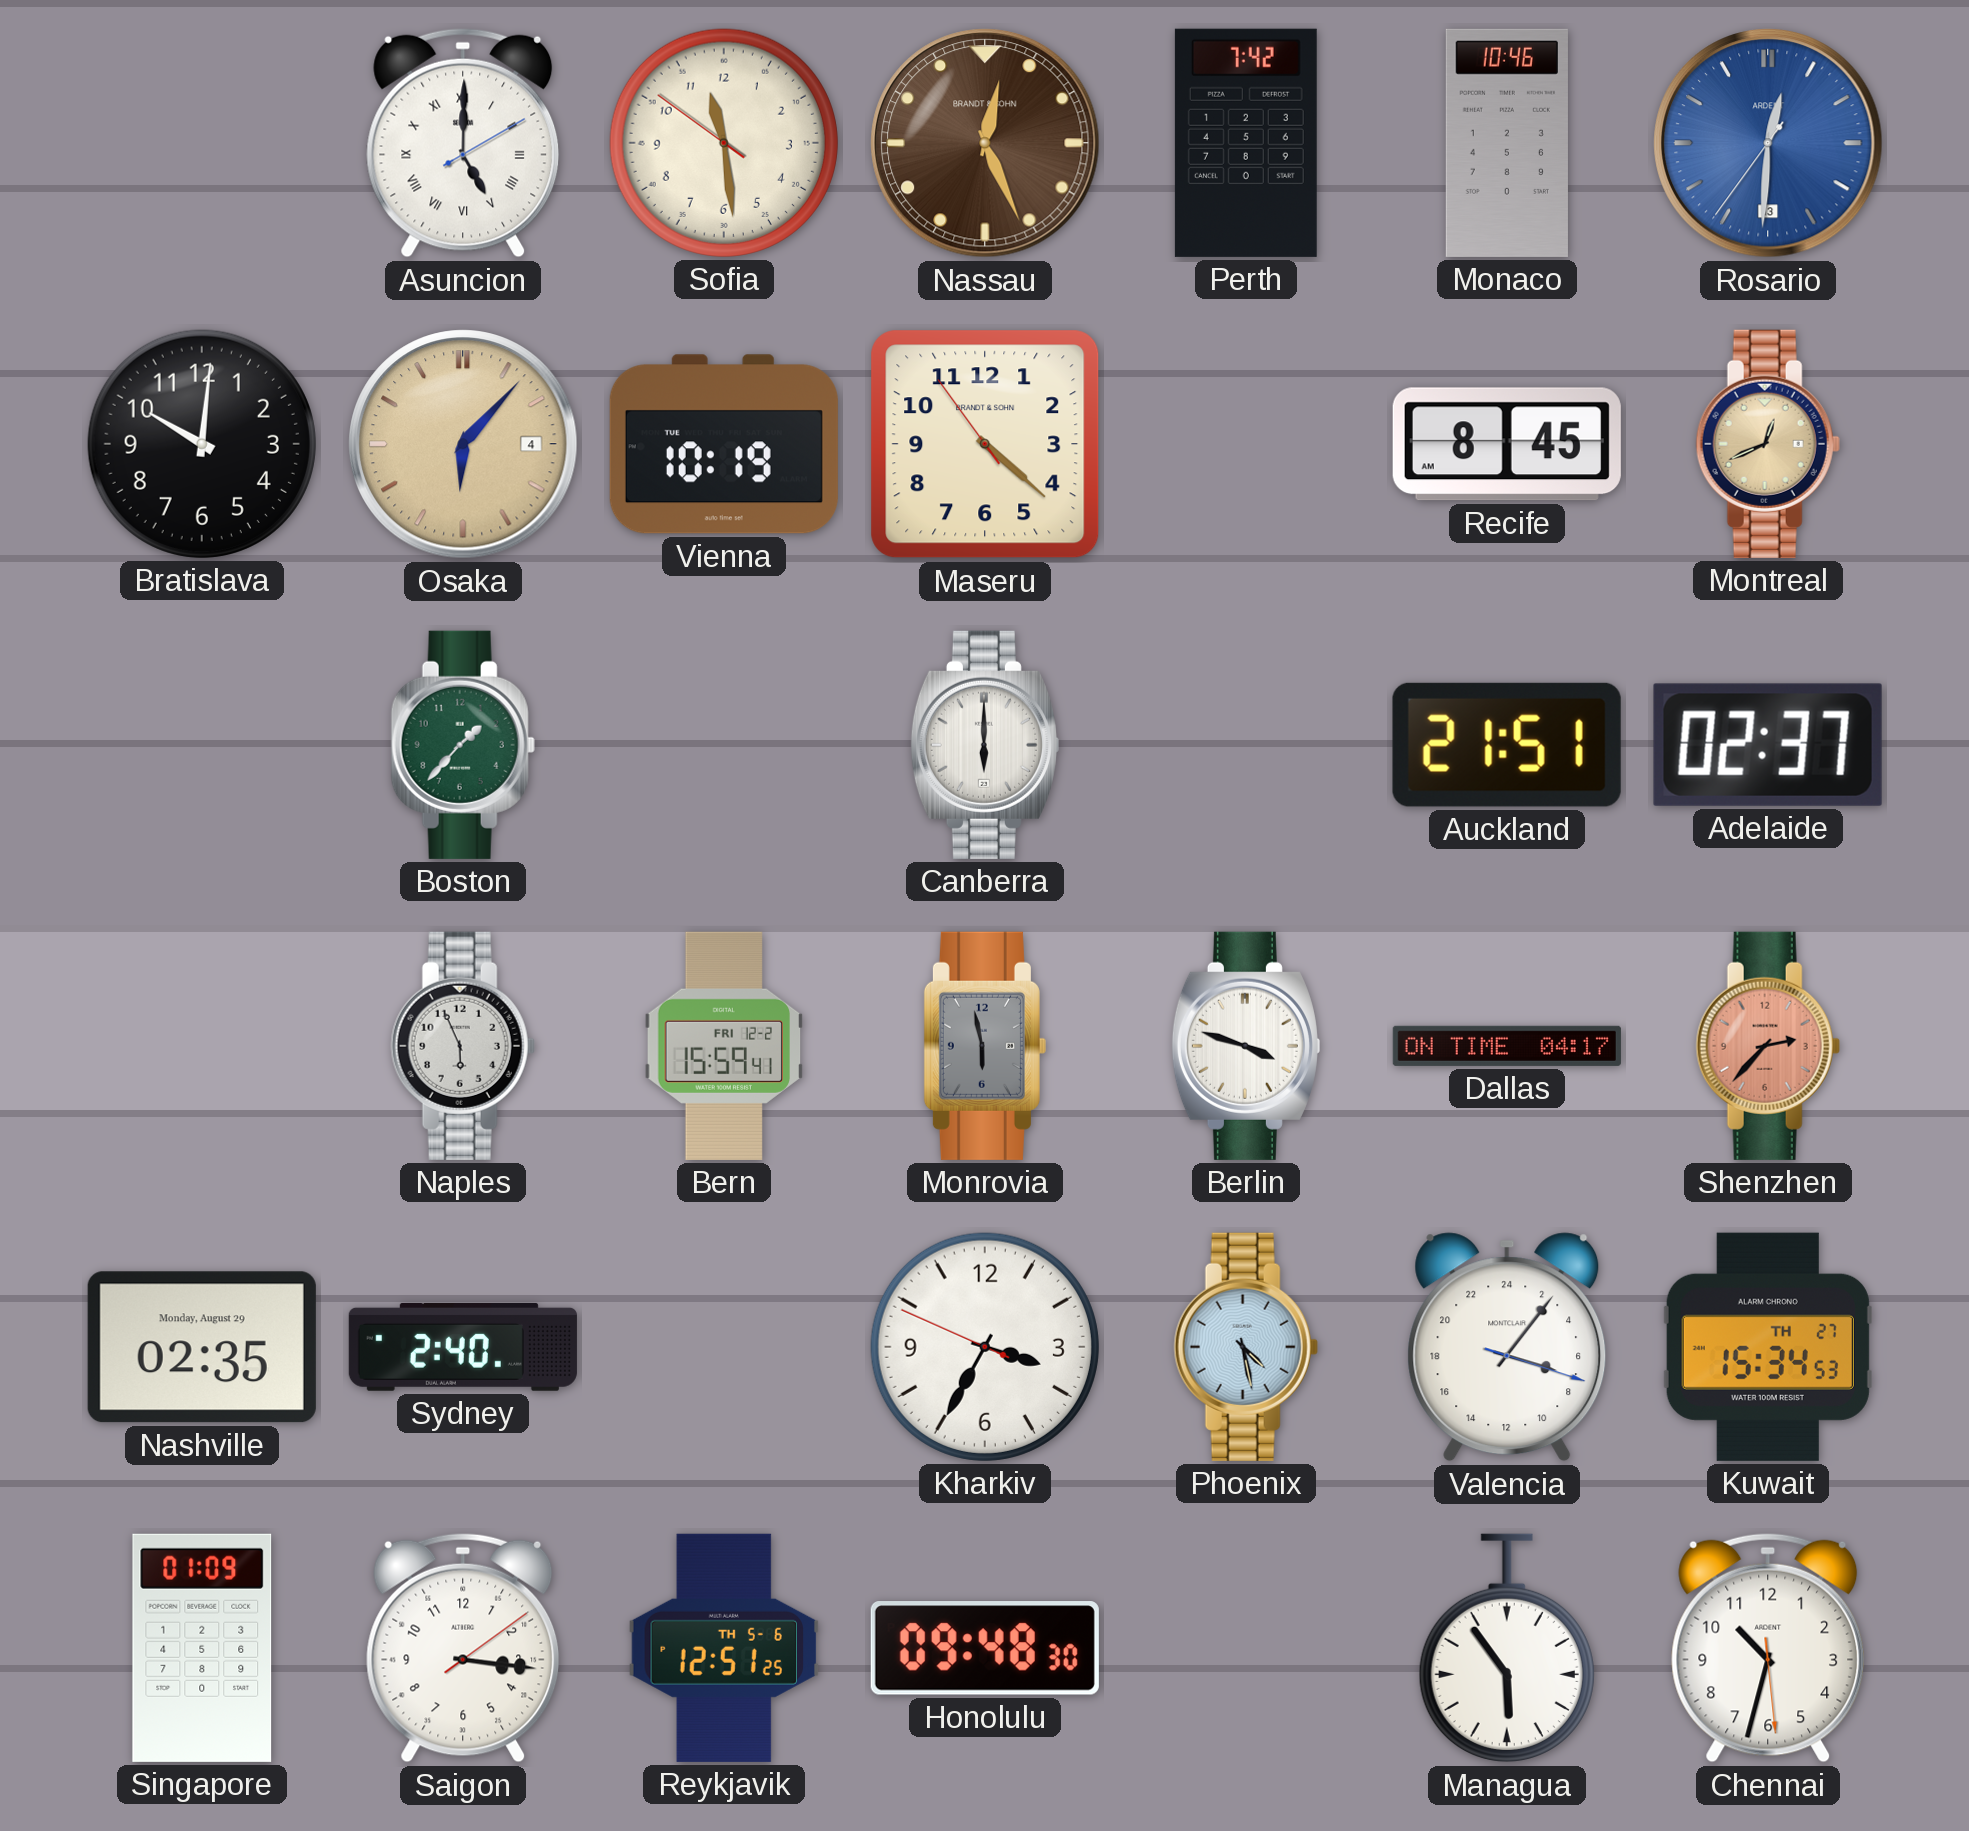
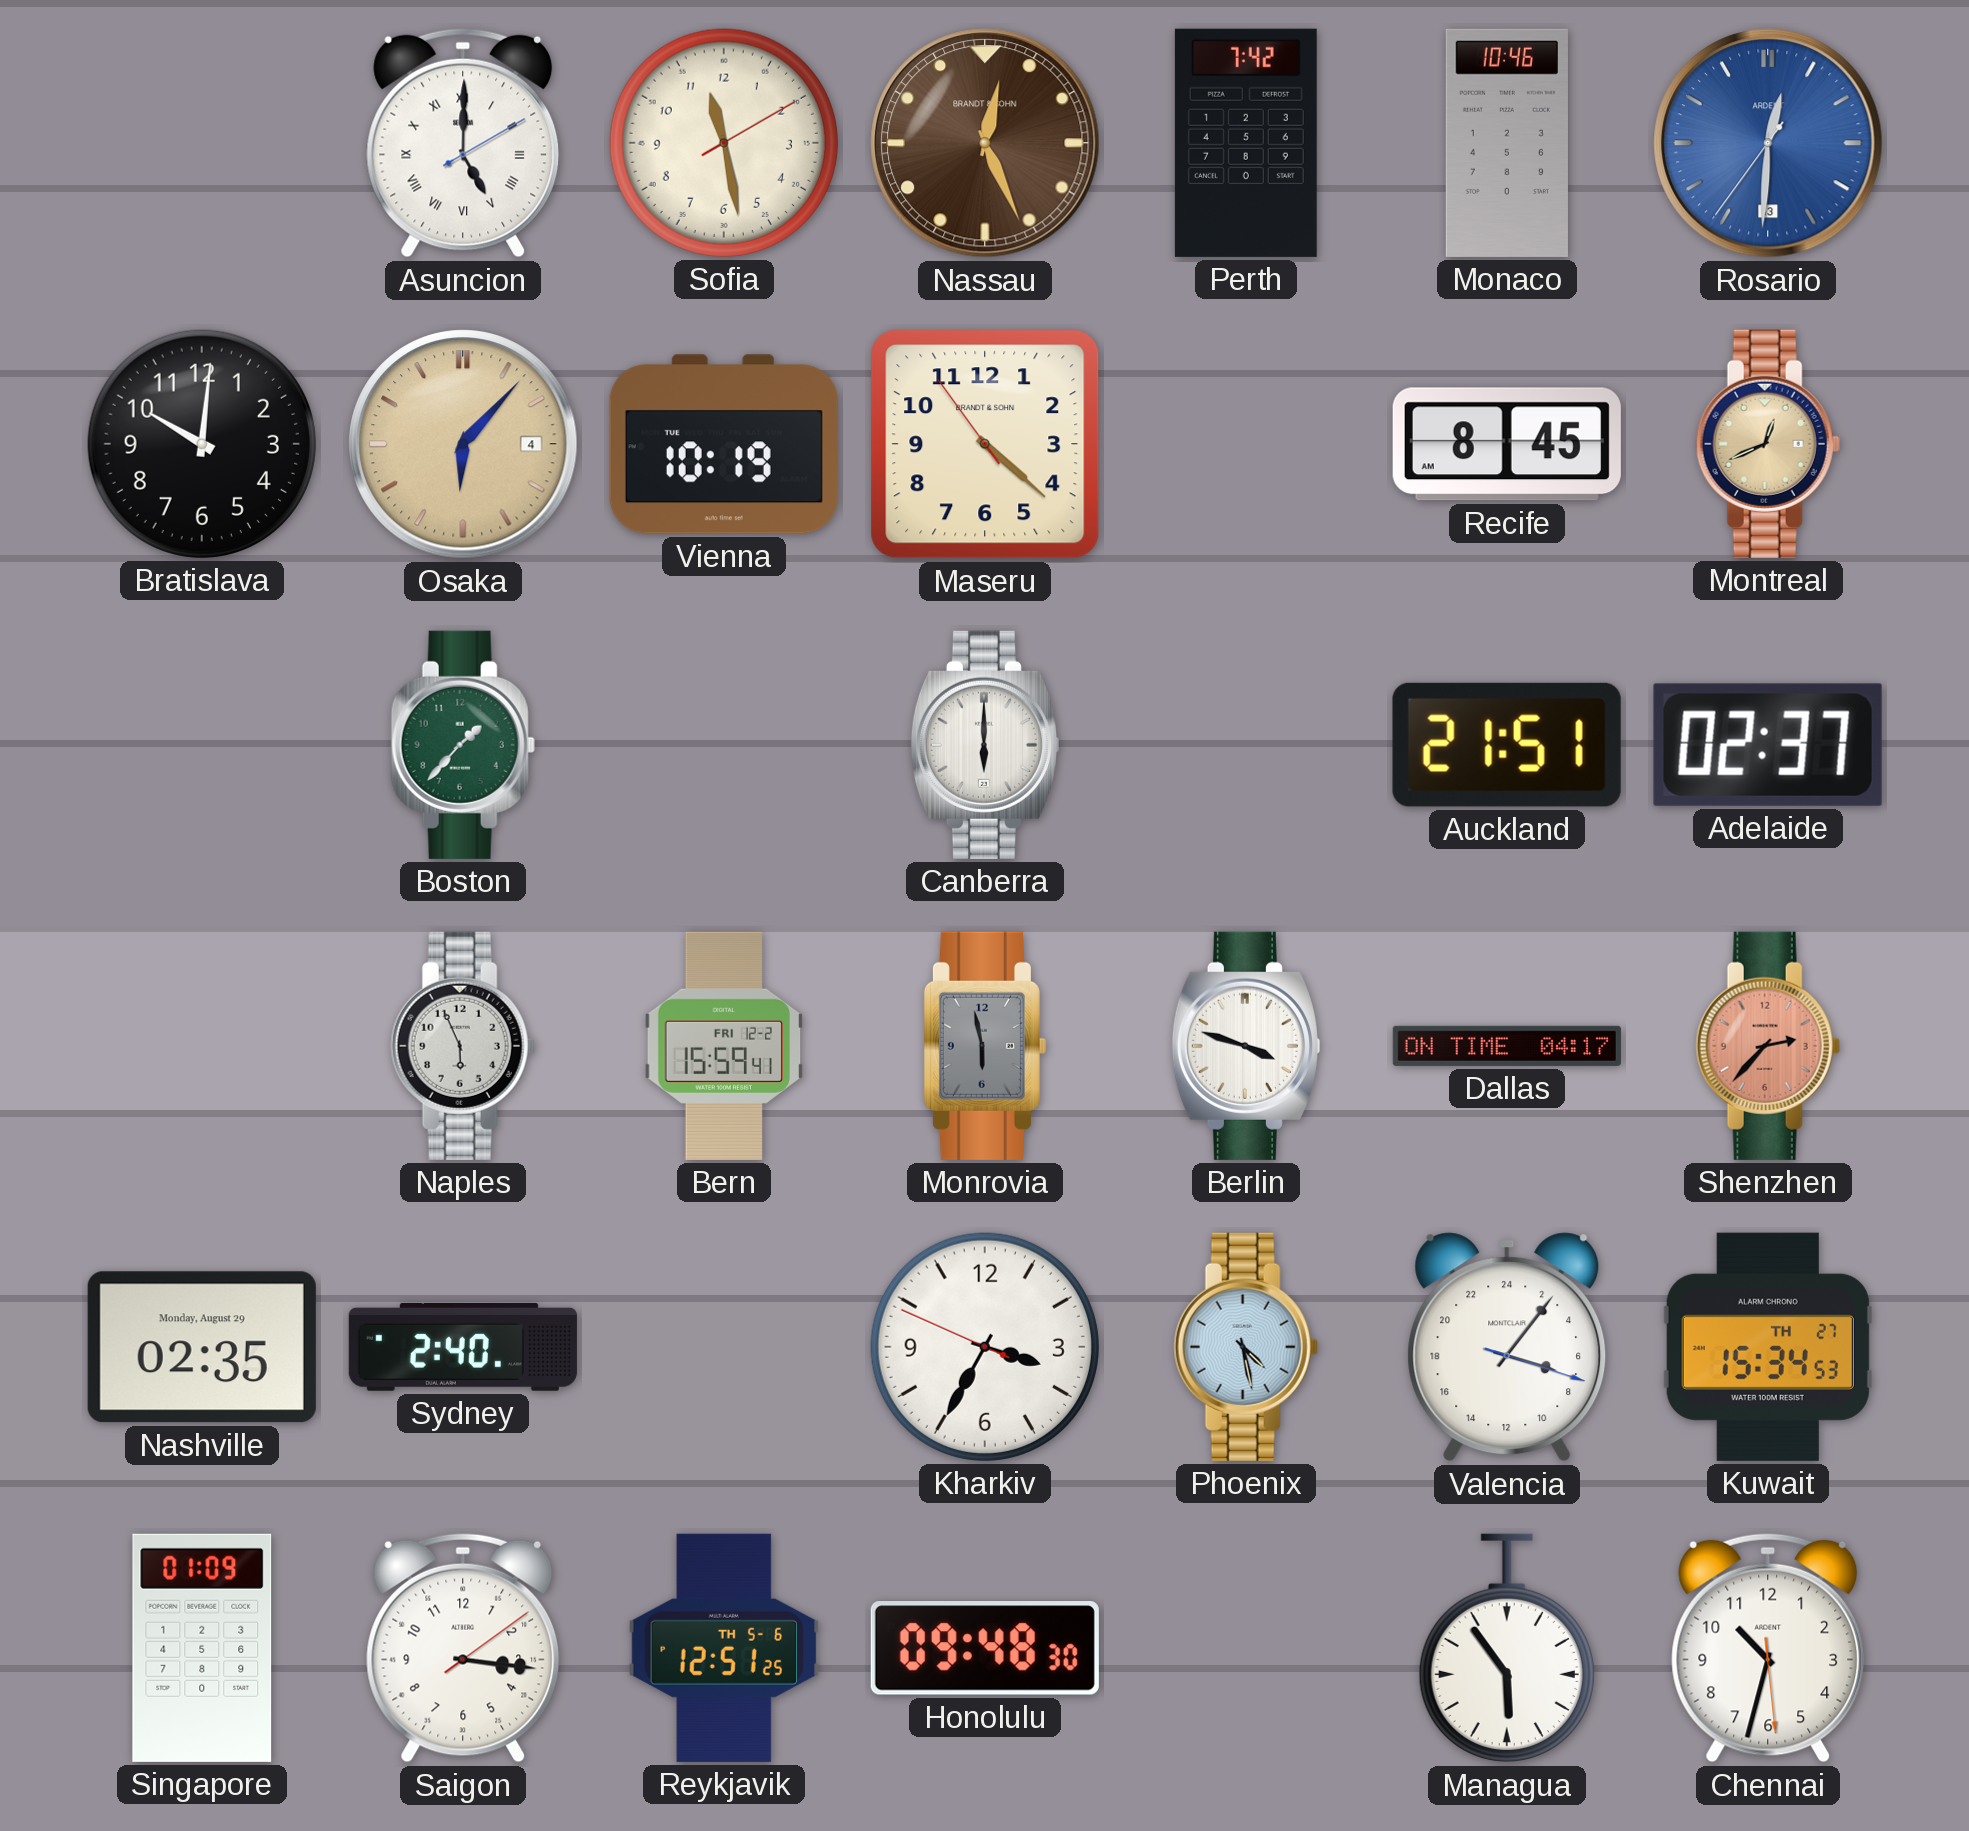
Sofia: 11:28:51 -> 11:28:10
